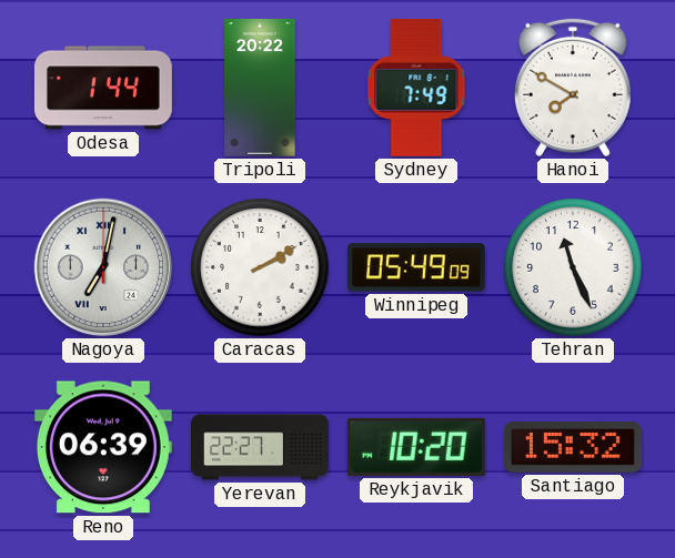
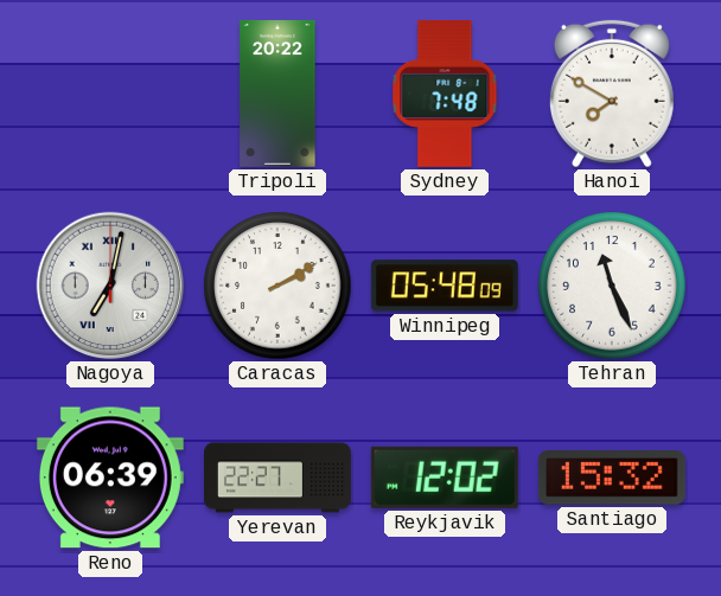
Odesa: 1:44 -> none
Sydney: 7:49 -> 7:48
Winnipeg: 05:49 -> 05:48
Reykjavik: 10:20 -> 12:02
